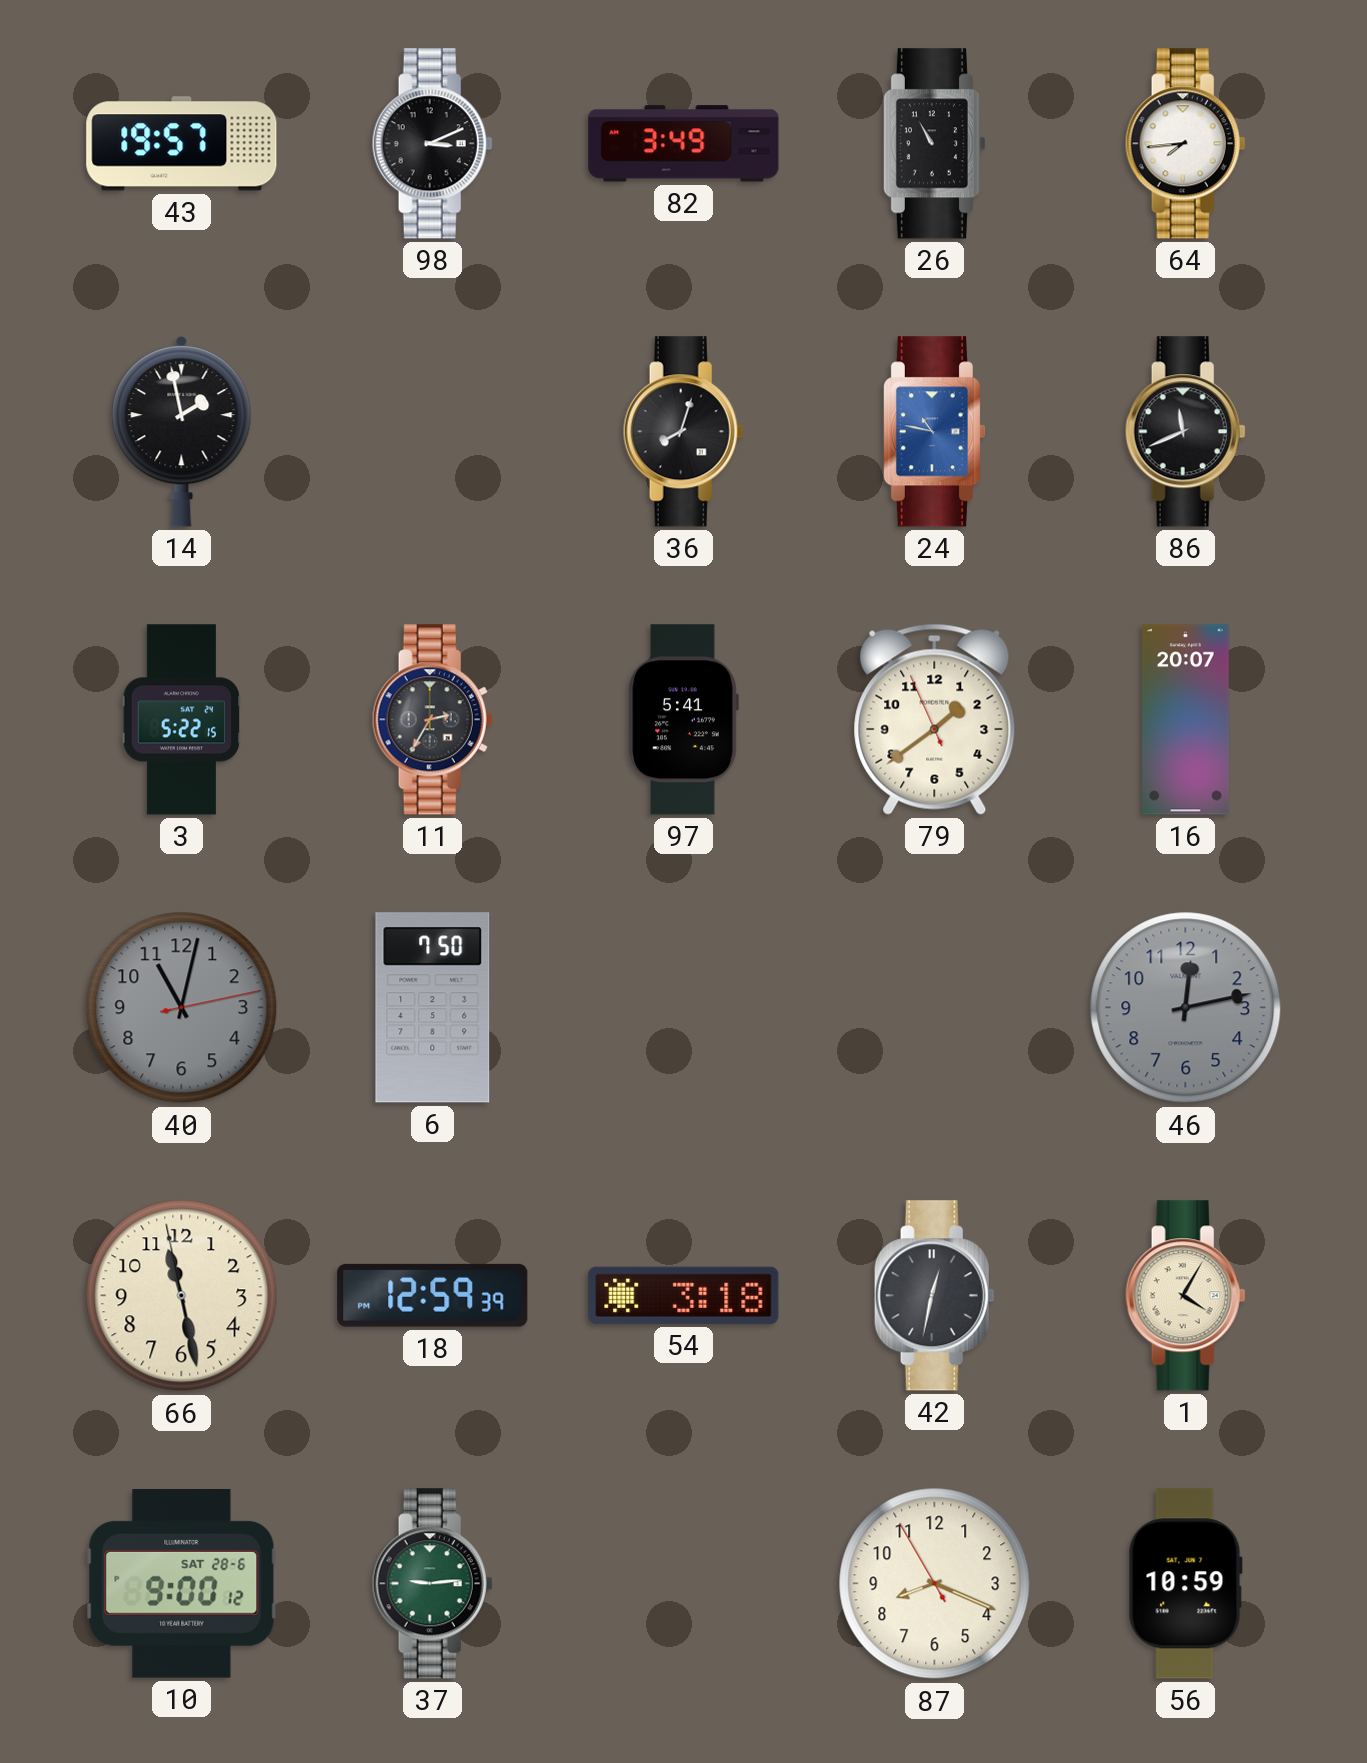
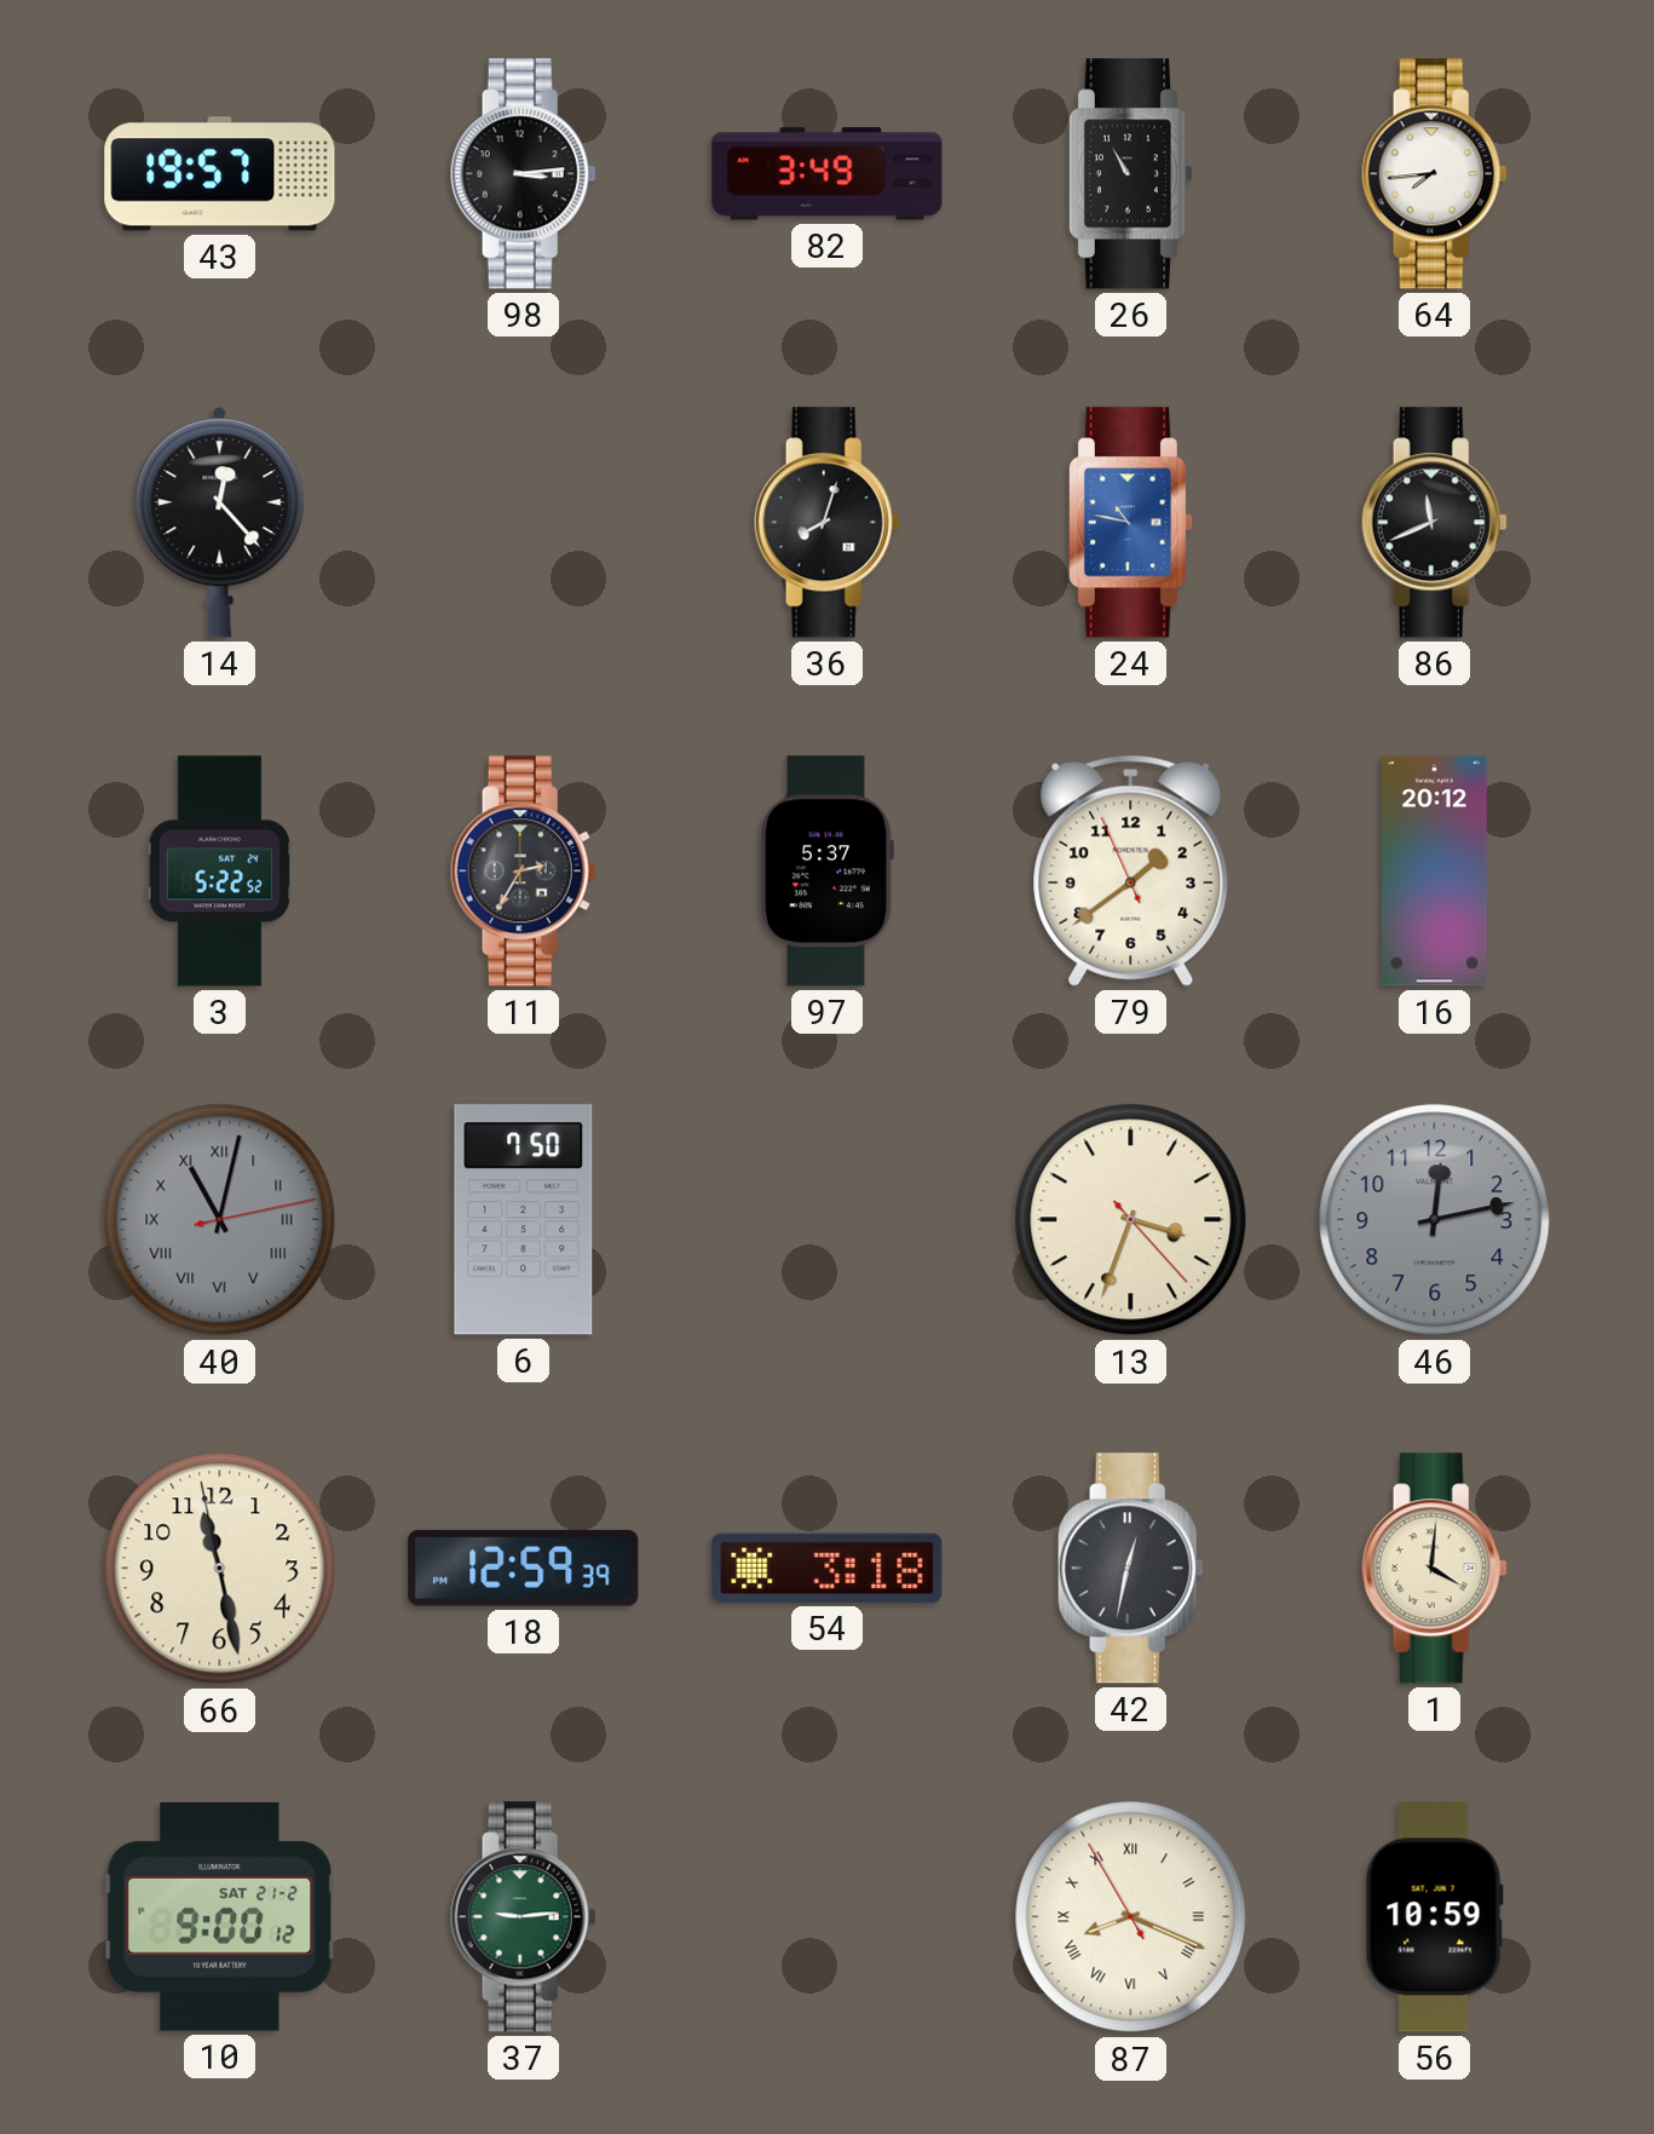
98: 3:11 -> 3:14
14: 1:58 -> 12:23
3: 5:22:15 -> 5:22:52
97: 5:41 -> 5:37
16: 20:07 -> 20:12
40 numerals: Arabic -> Roman
13: none -> 3:33
1: 4:05 -> 4:01
10 date: SAT 28-6 -> SAT 21-2
87 numerals: Arabic -> Roman
